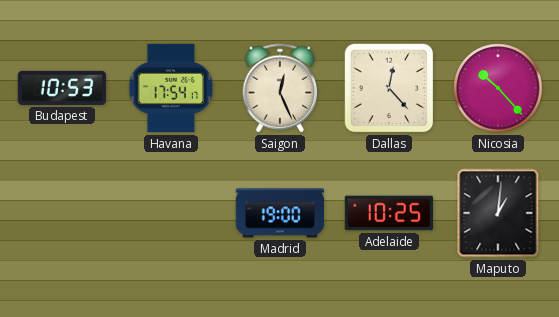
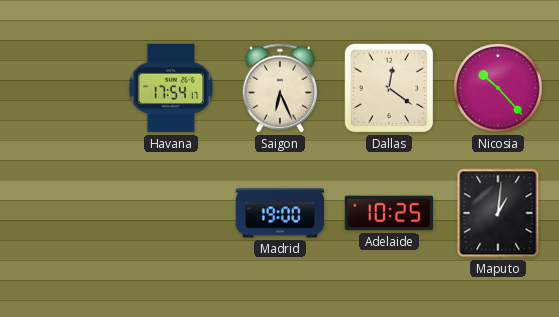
Budapest: 10:53 -> none
Saigon: 12:26 -> 6:26
Dallas: 12:23 -> 12:21
